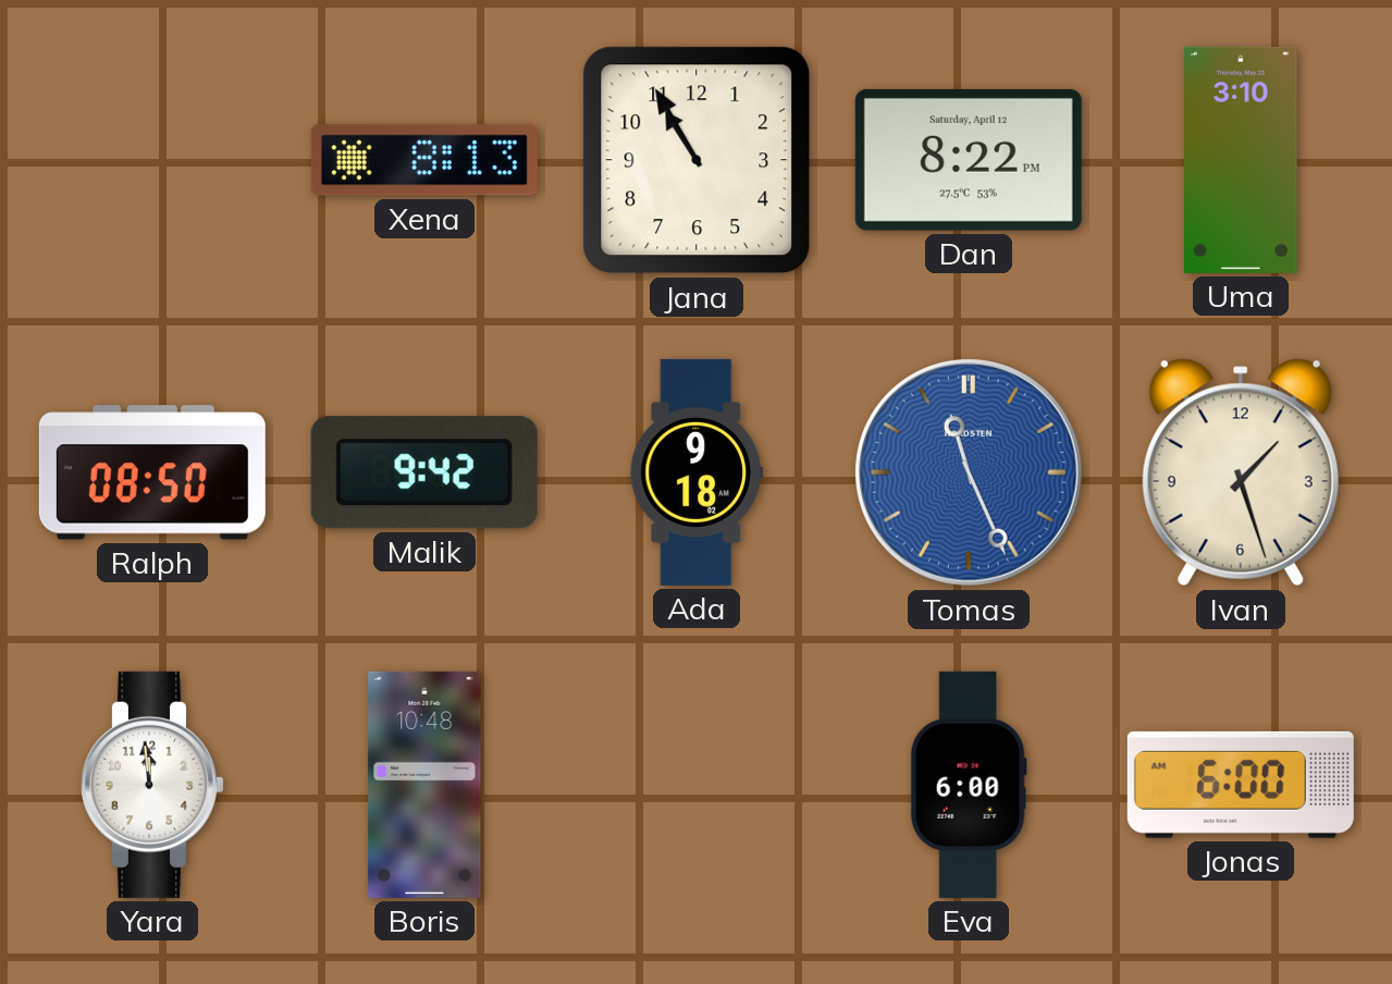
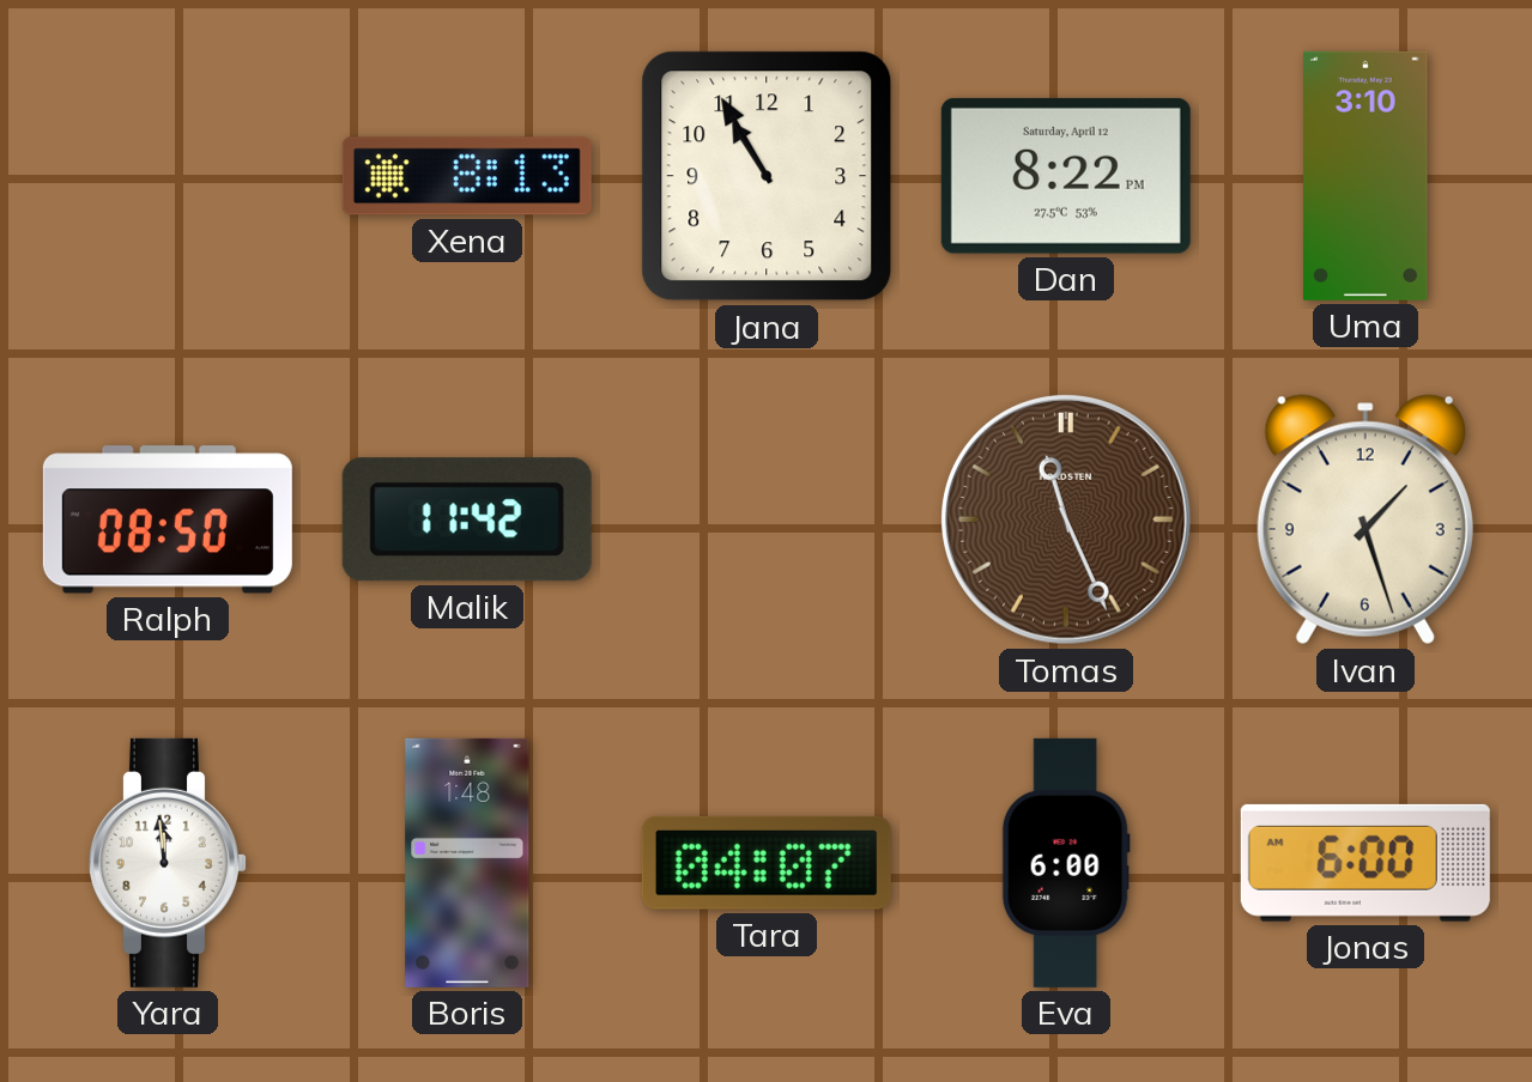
Malik: 9:42 -> 11:42
Ada: 9:18 -> none
Tomas dial: blue -> brown
Boris: 10:48 -> 1:48
Tara: none -> 04:07
